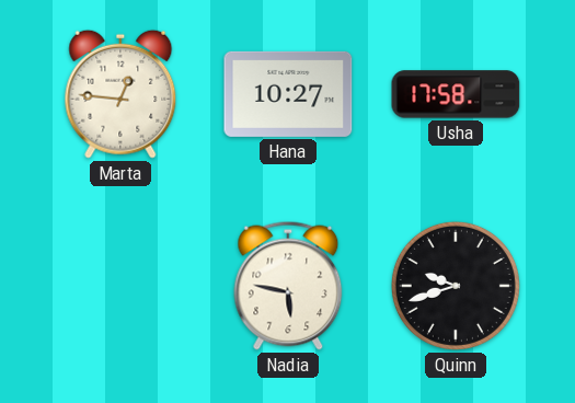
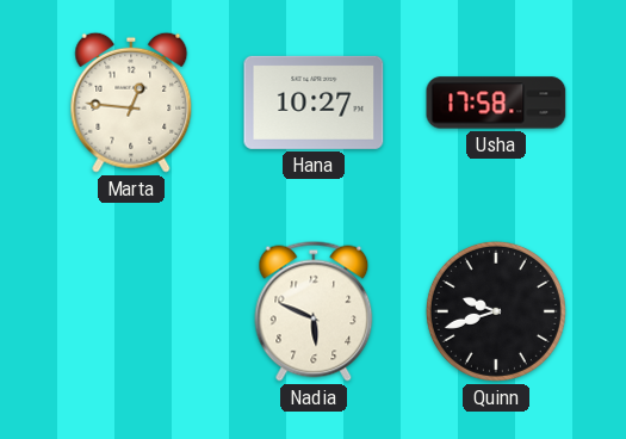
Nadia: 5:47 -> 5:49
